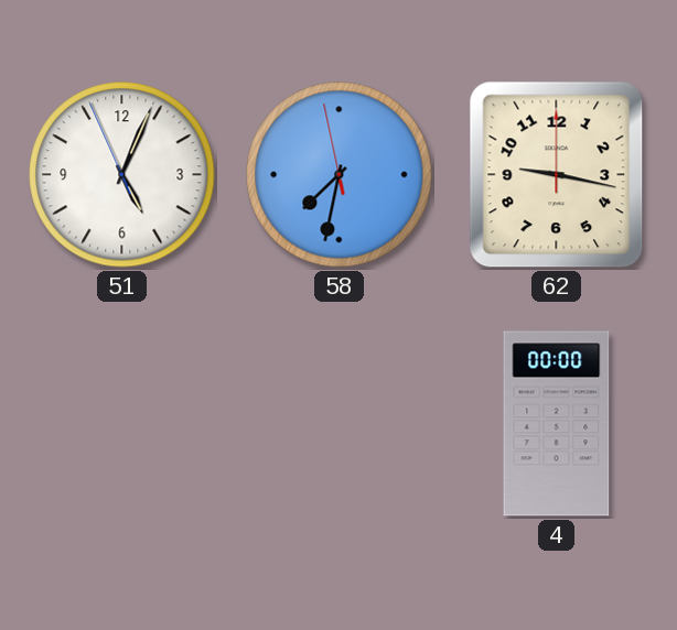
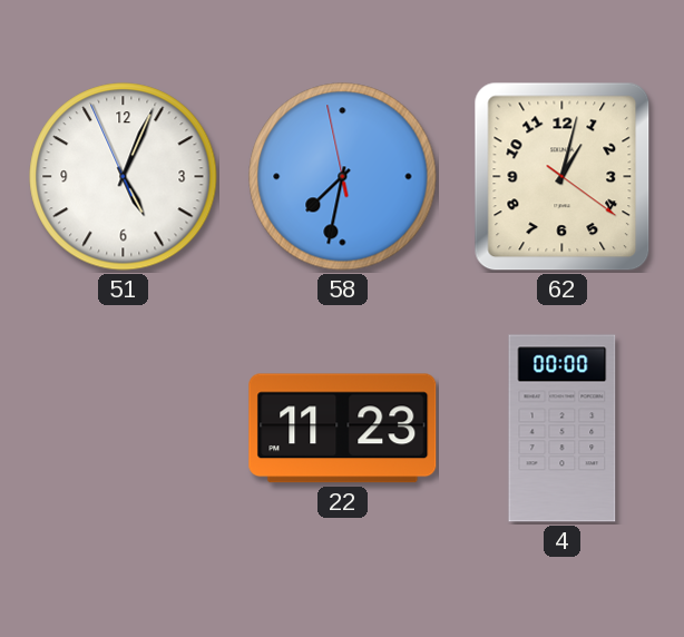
62: 9:17 -> 1:02
22: none -> 11:23
